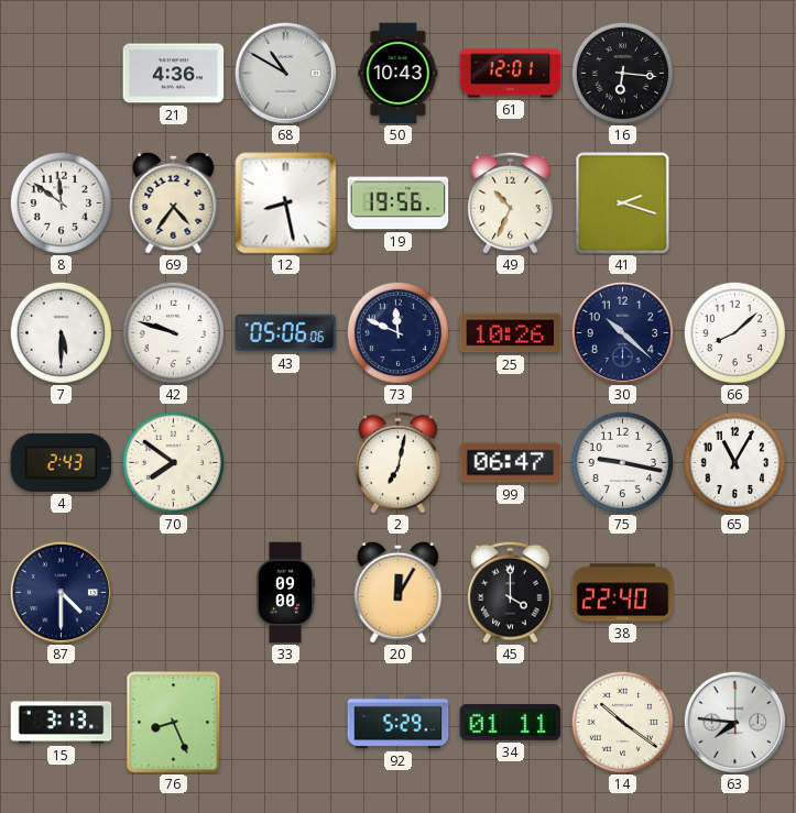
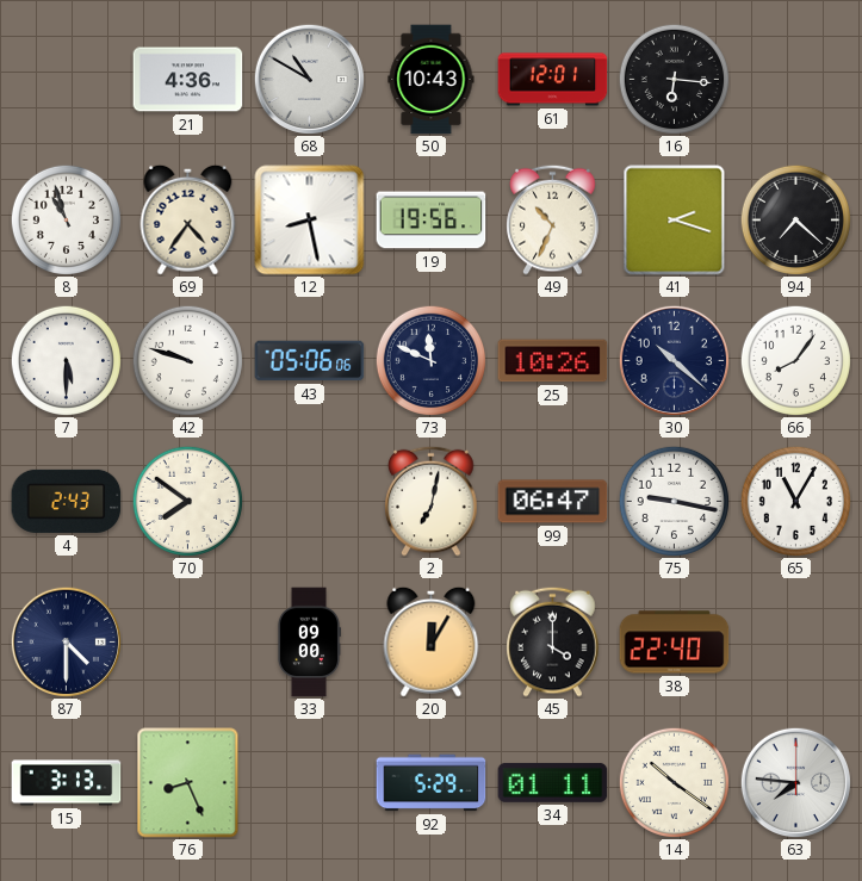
8: 11:51 -> 10:57
94: none -> 7:22
66: 8:08 -> 8:06
